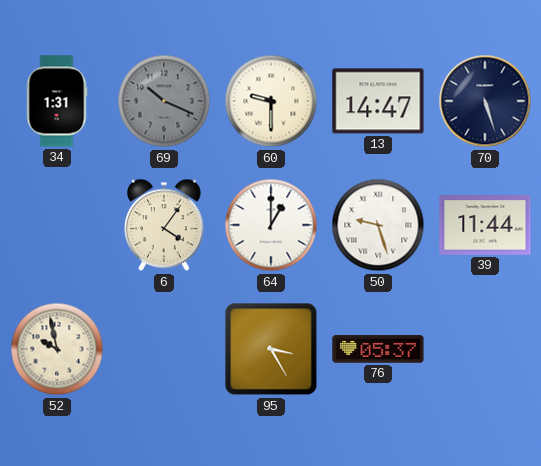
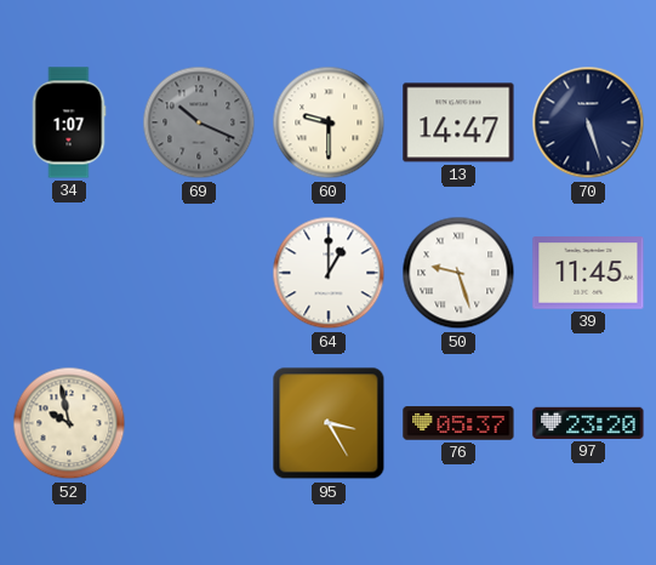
34: 1:31 -> 1:07
6: 4:06 -> none
39: 11:44 -> 11:45
97: none -> 23:20
